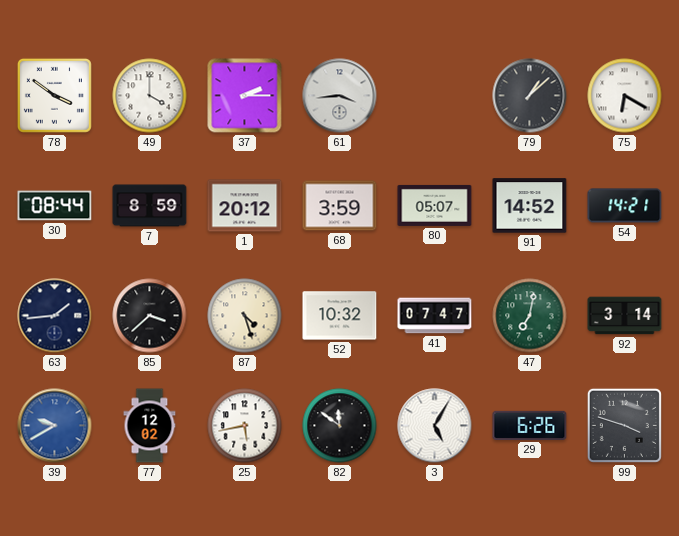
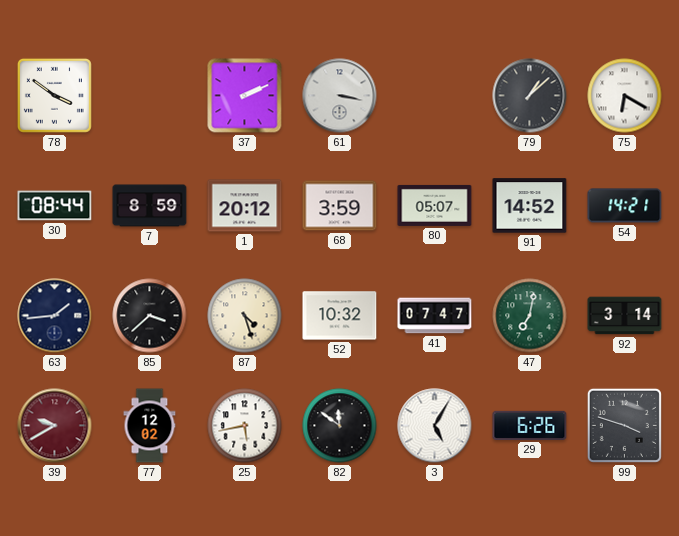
49: 4:00 -> none
37: 2:15 -> 2:11
61: 3:44 -> 3:17
39 dial: blue -> burgundy
